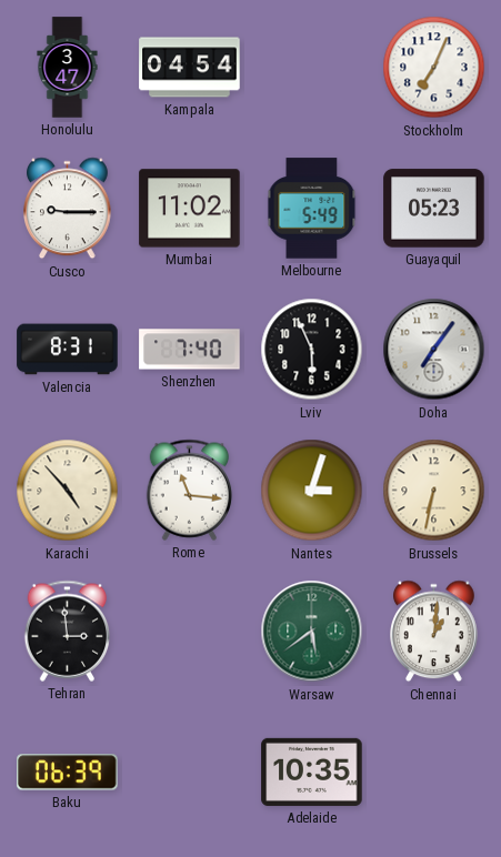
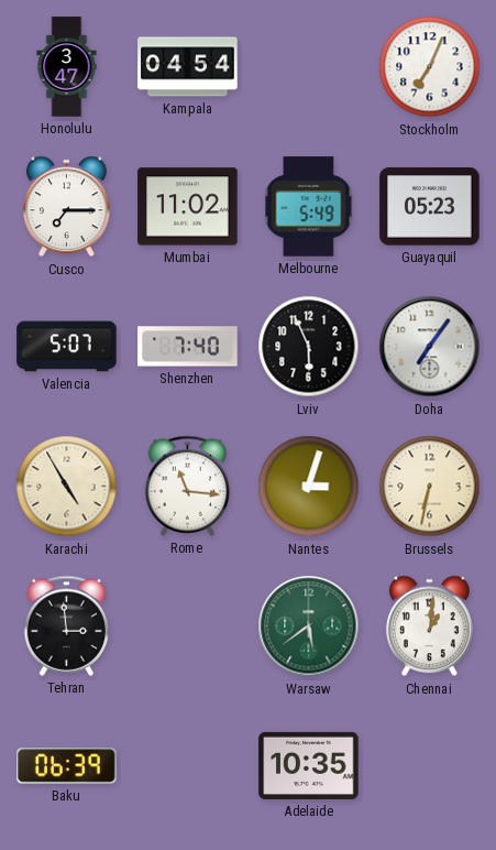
Cusco: 9:15 -> 7:15
Valencia: 8:31 -> 5:07
Karachi: 4:53 -> 4:55
